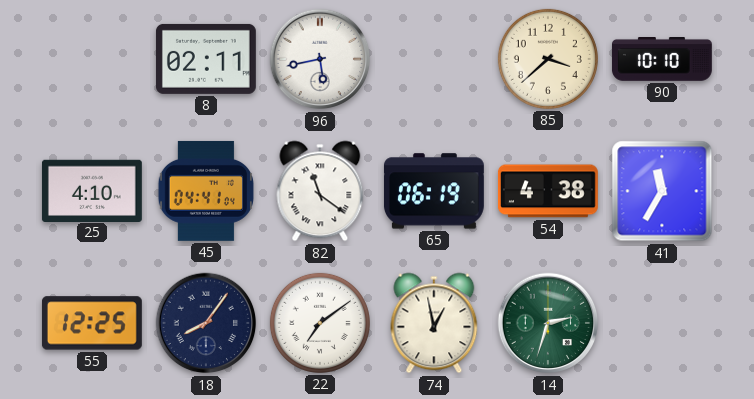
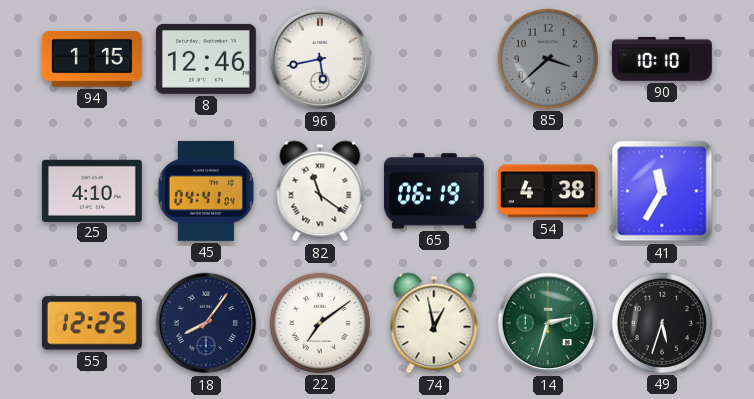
94: none -> 1:15
8: 02:11 -> 12:46
85 dial: cream -> grey
49: none -> 5:33
